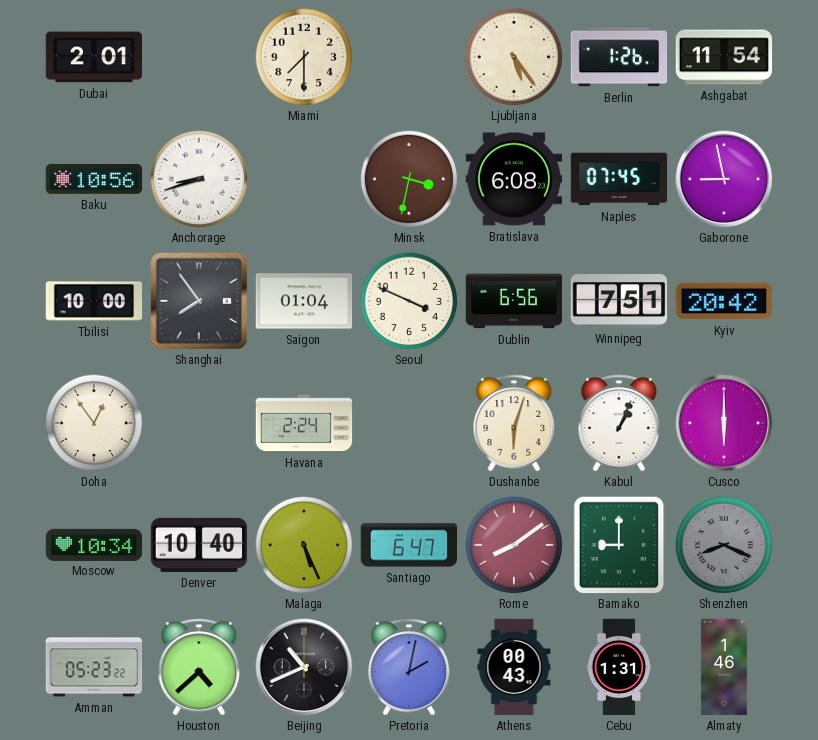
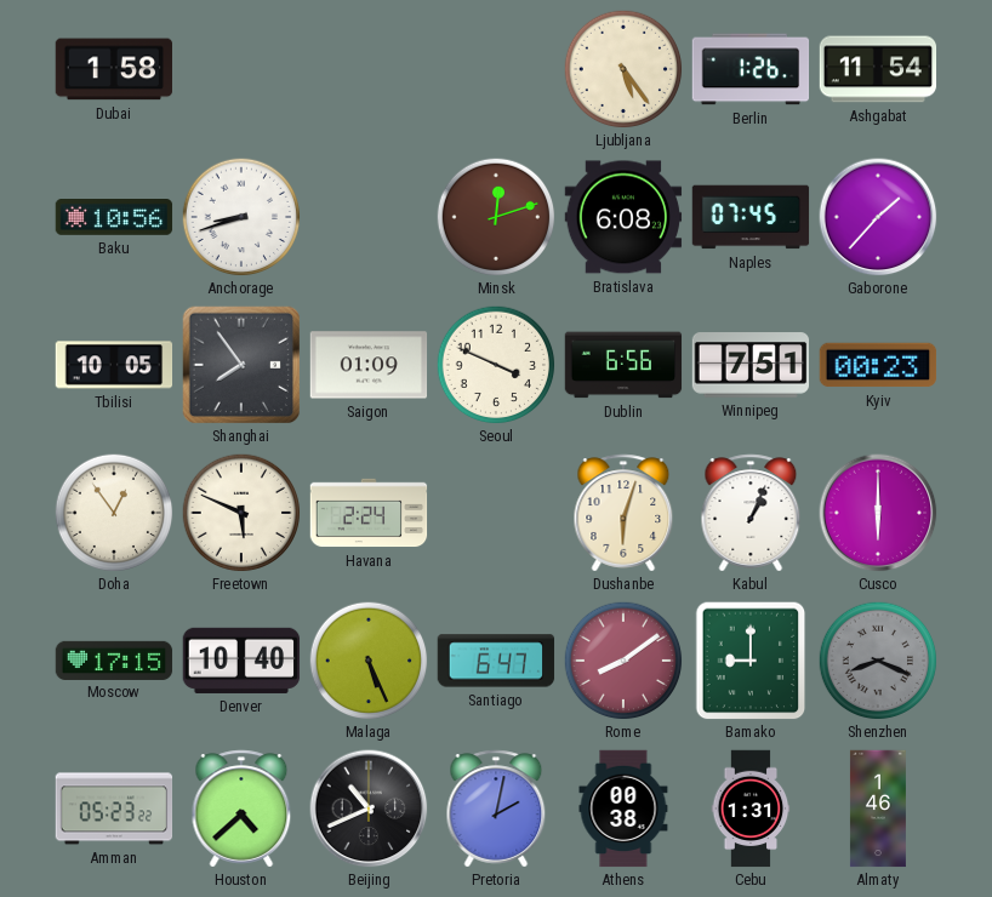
Dubai: 2:01 -> 1:58
Miami: 7:30 -> none
Minsk: 3:32 -> 12:12
Gaborone: 8:58 -> 1:37
Tbilisi: 10:00 -> 10:05
Saigon: 01:04 -> 01:09
Kyiv: 20:42 -> 00:23
Freetown: none -> 5:49
Moscow: 10:34 -> 17:15
Athens: 00:43 -> 00:38
